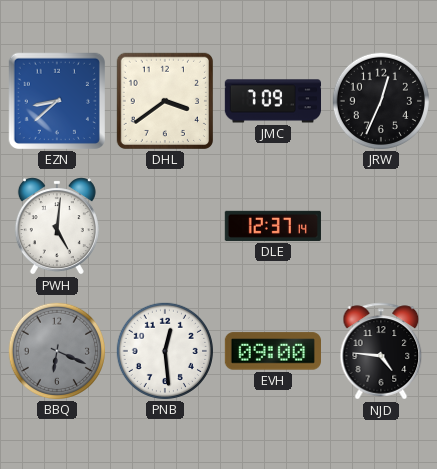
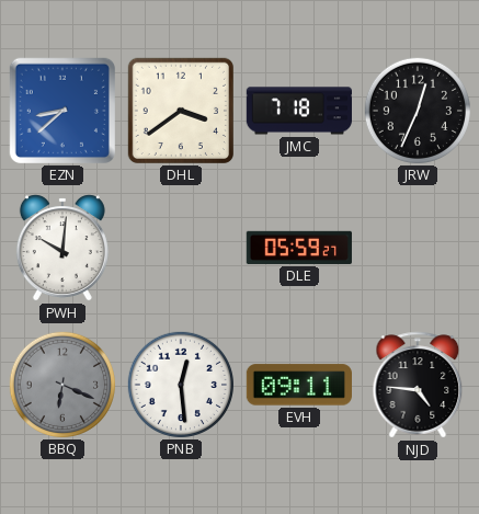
JMC: 7:09 -> 7:18
PWH: 5:01 -> 10:01
DLE: 12:37 -> 05:59
EVH: 09:00 -> 09:11
